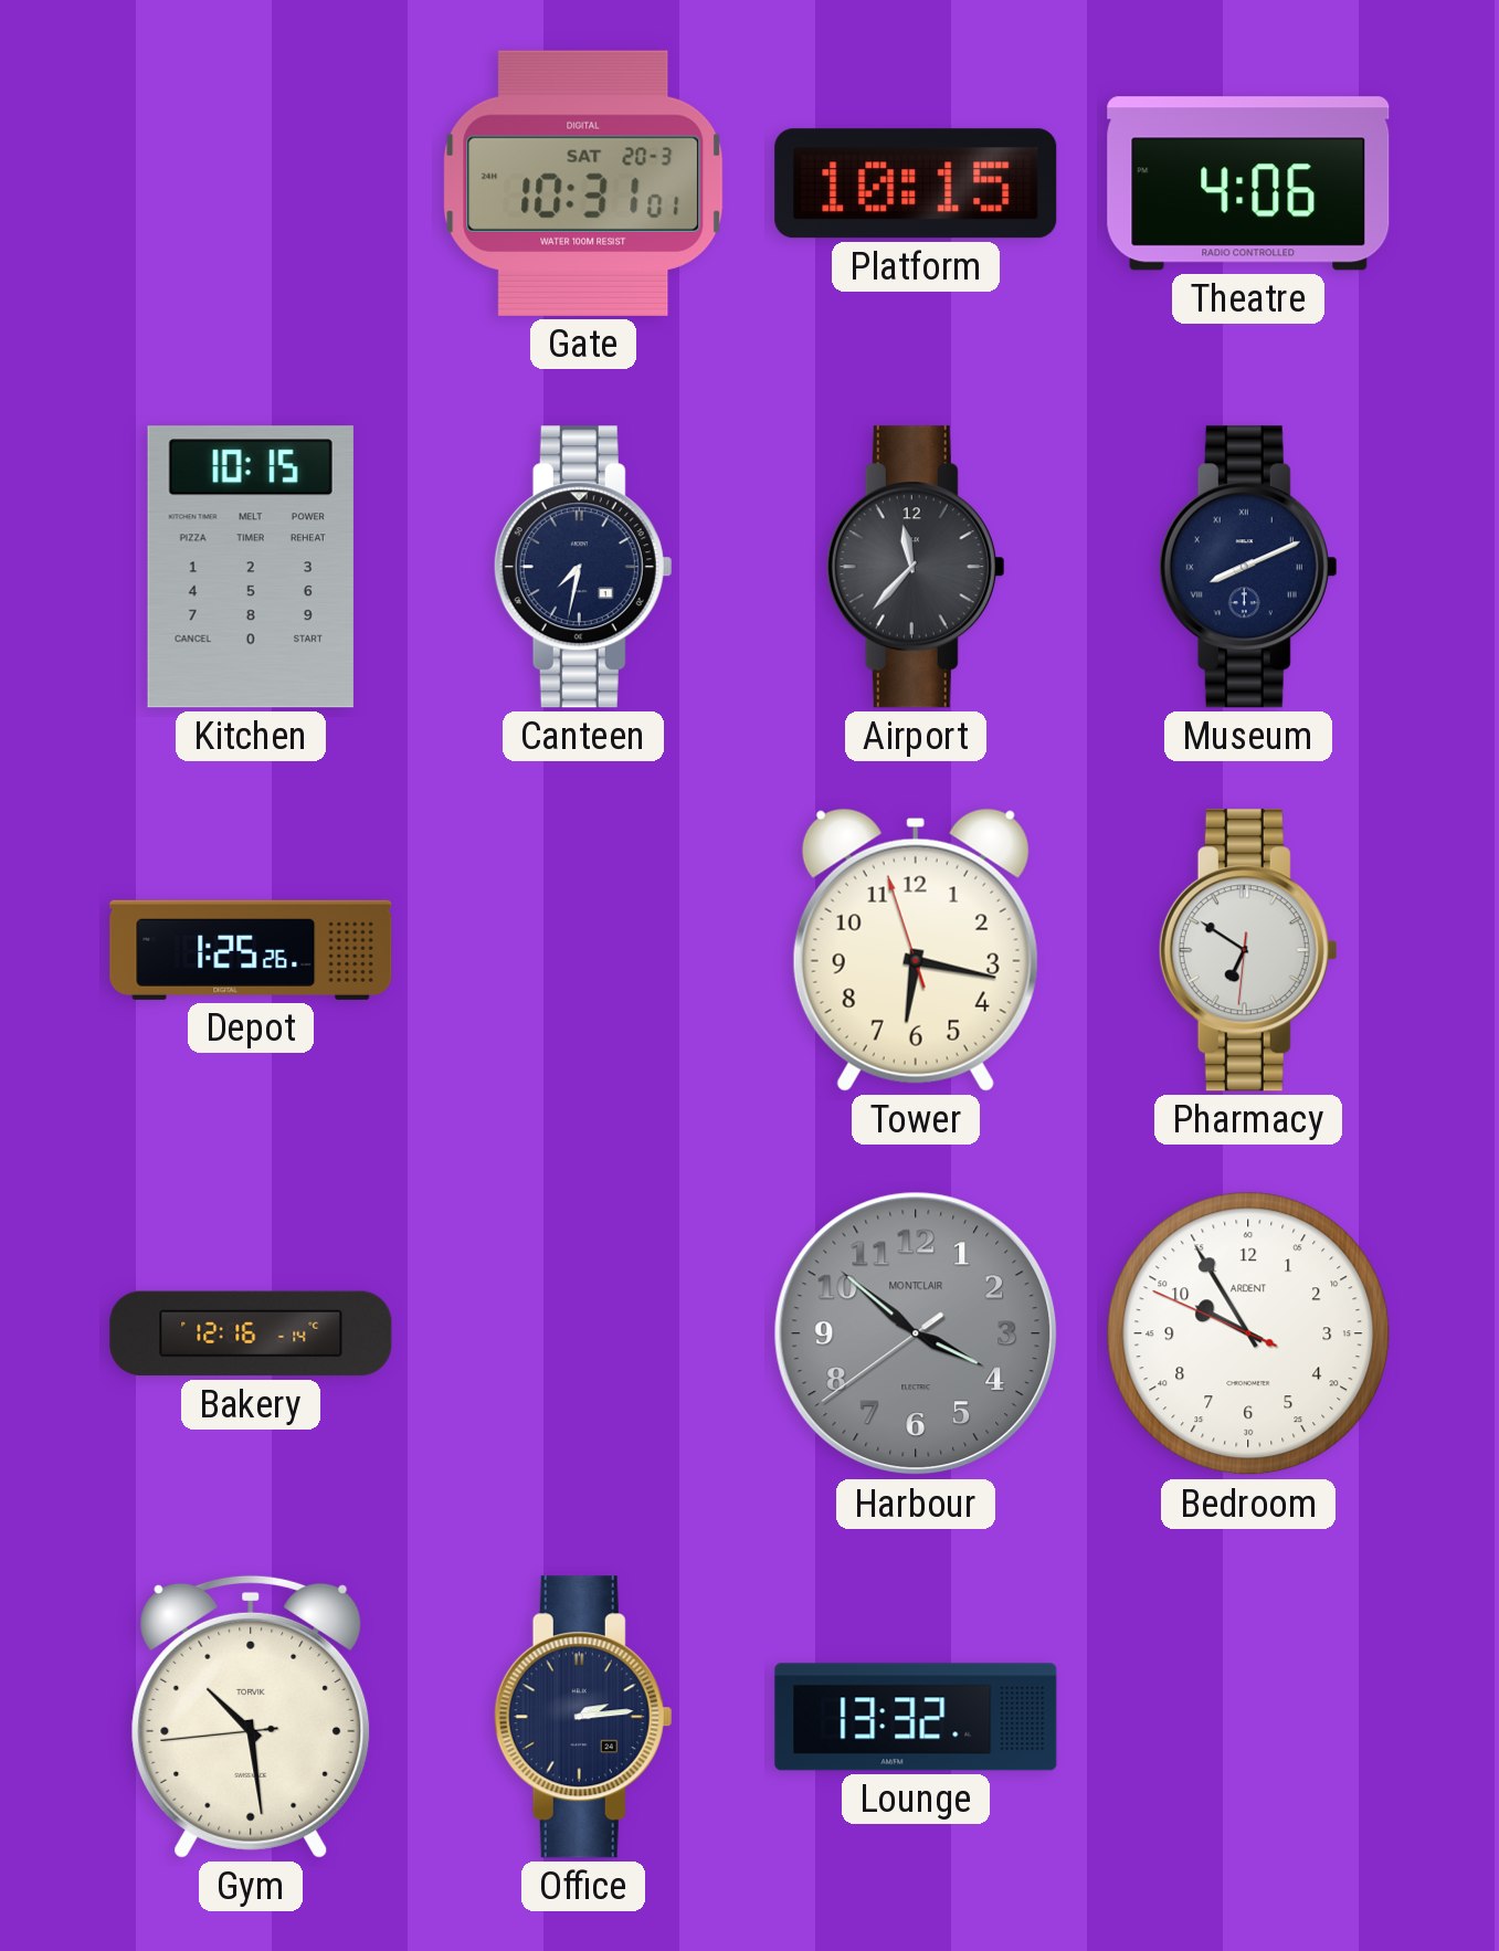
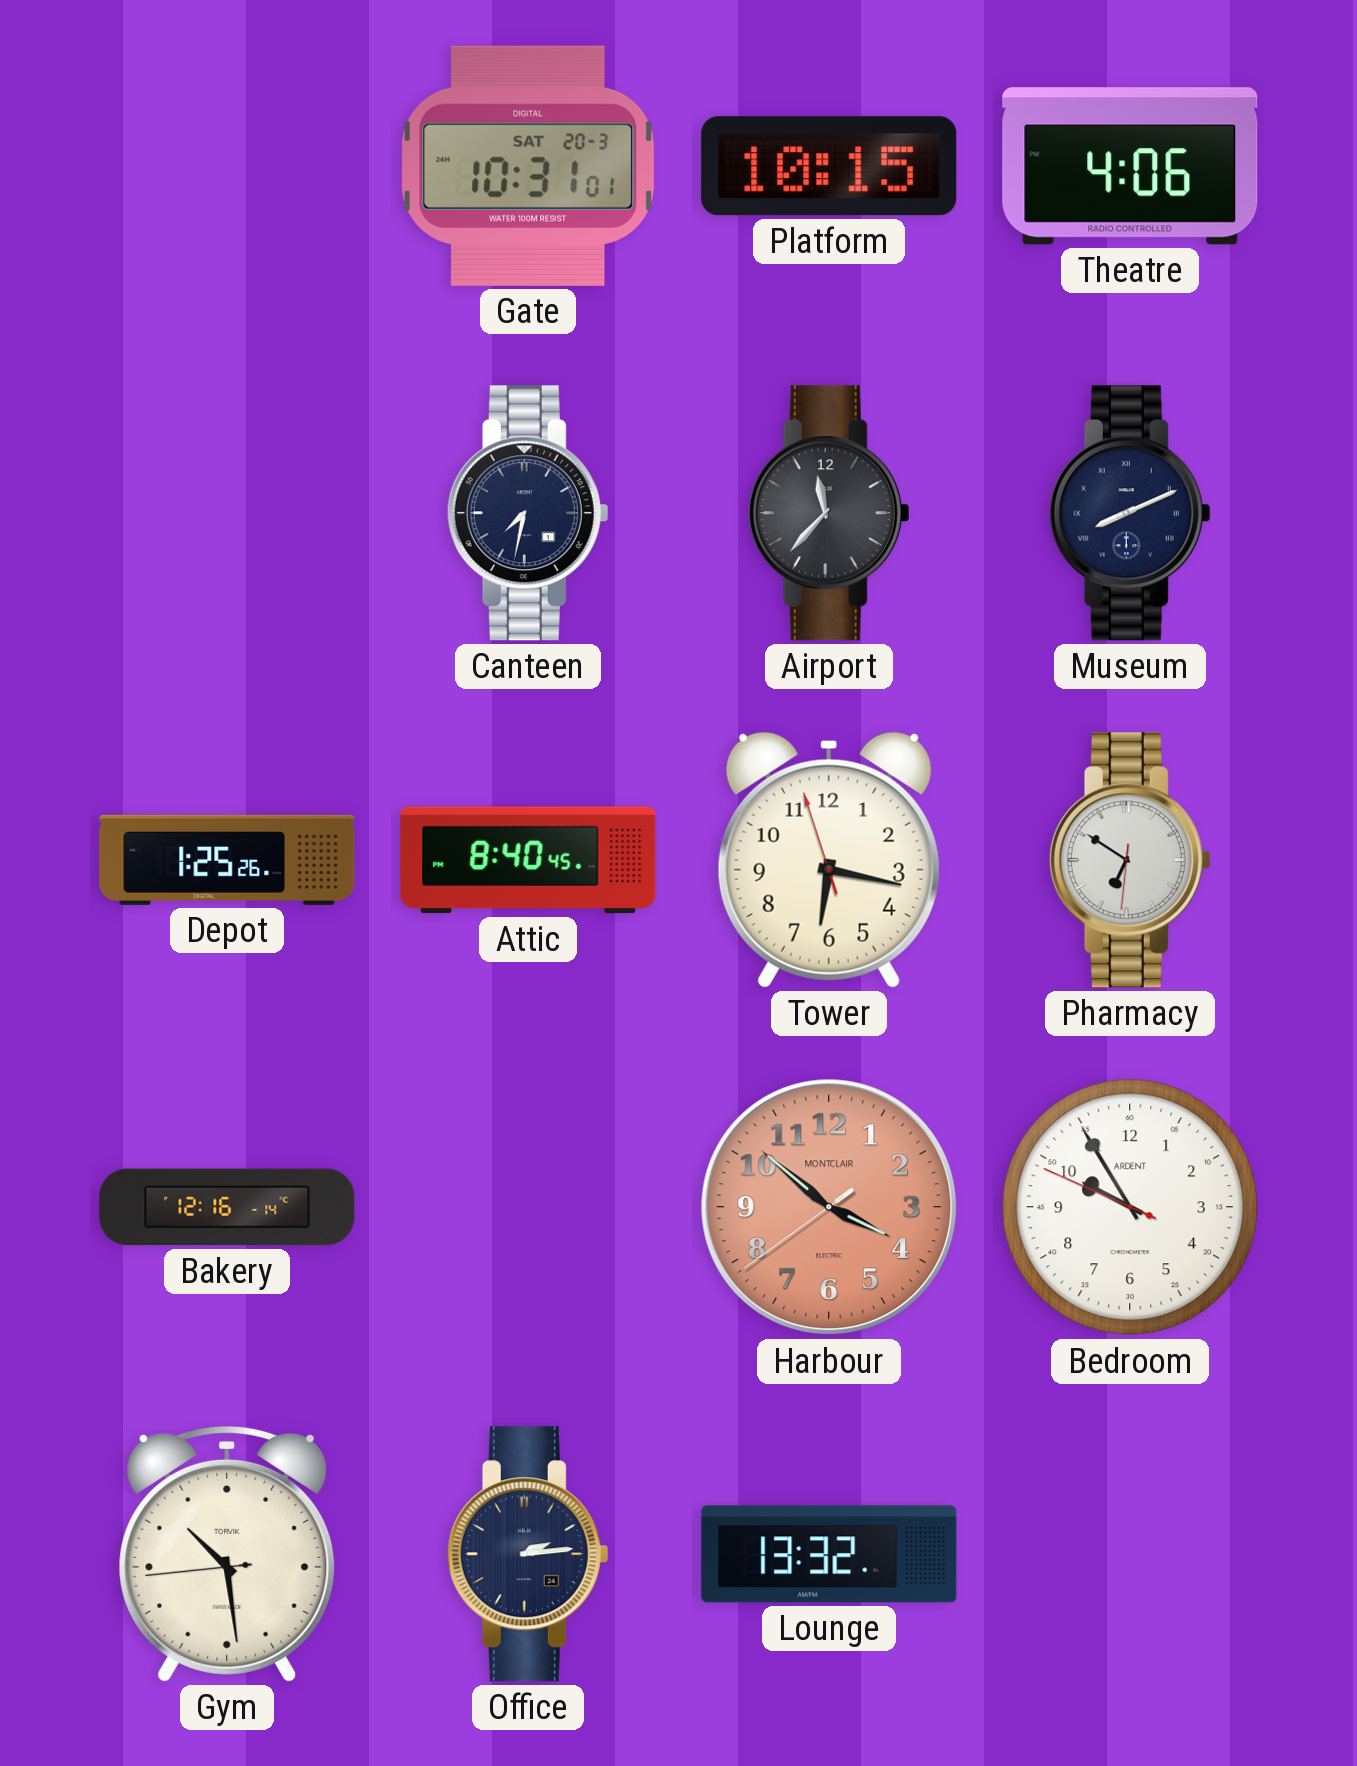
Kitchen: 10:15 -> none
Attic: none -> 8:40
Harbour dial: grey -> salmon
